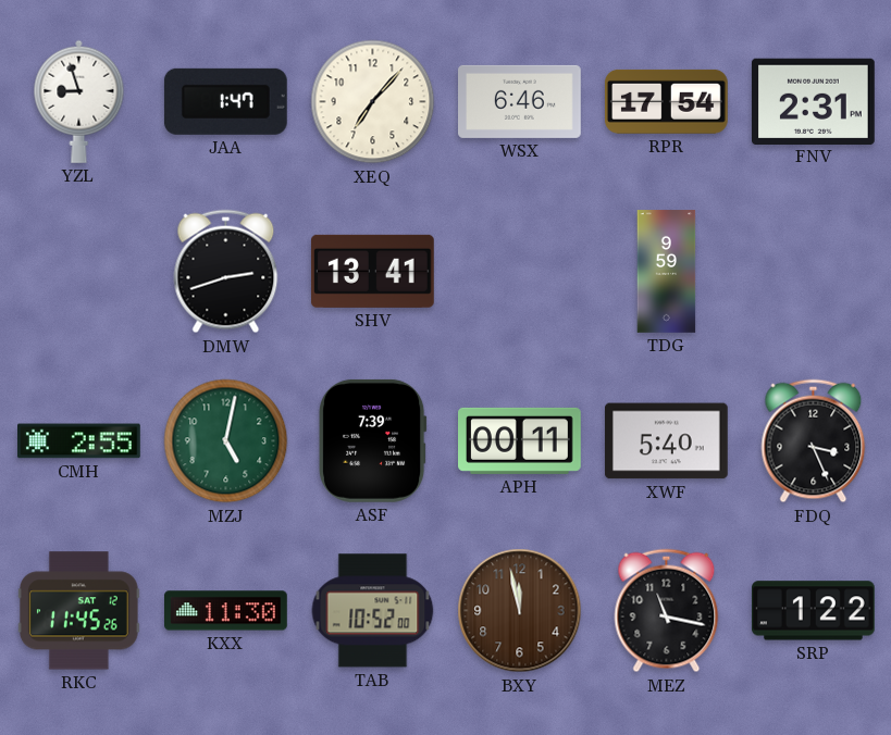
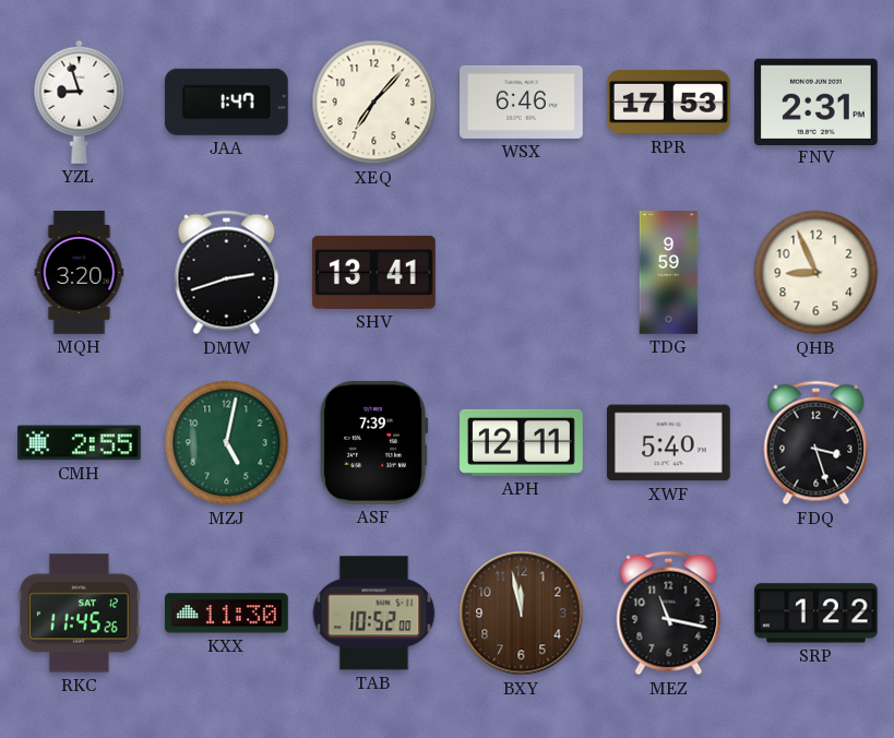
RPR: 17:54 -> 17:53
MQH: none -> 3:20
QHB: none -> 8:56
APH: 00:11 -> 12:11
FDQ: 3:26 -> 3:27
